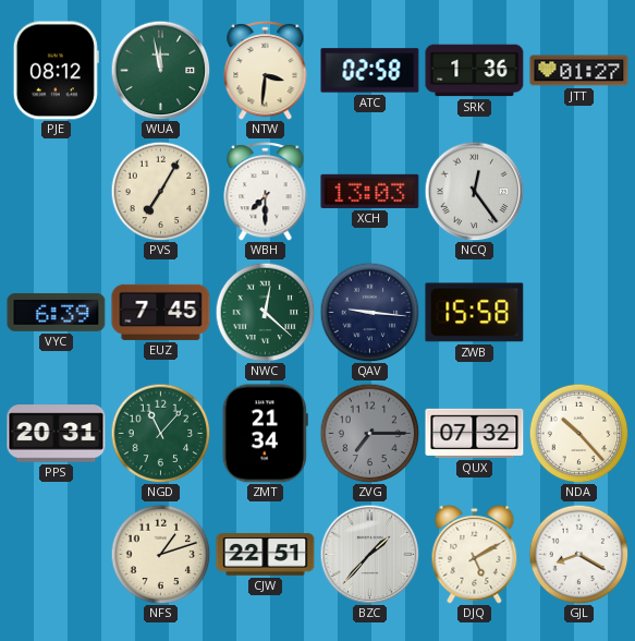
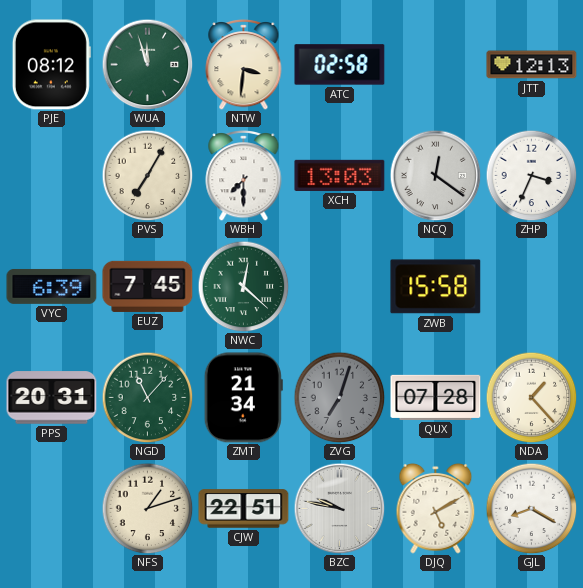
WUA: 11:58 -> 11:57
SRK: 1:36 -> none
JTT: 01:27 -> 12:13
NCQ: 12:24 -> 12:21
ZHP: none -> 3:34
QAV: 9:16 -> none
ZVG: 7:15 -> 7:03
QUX: 07:32 -> 07:28
NDA: 10:23 -> 1:23
BZC: 1:37 -> 9:47
